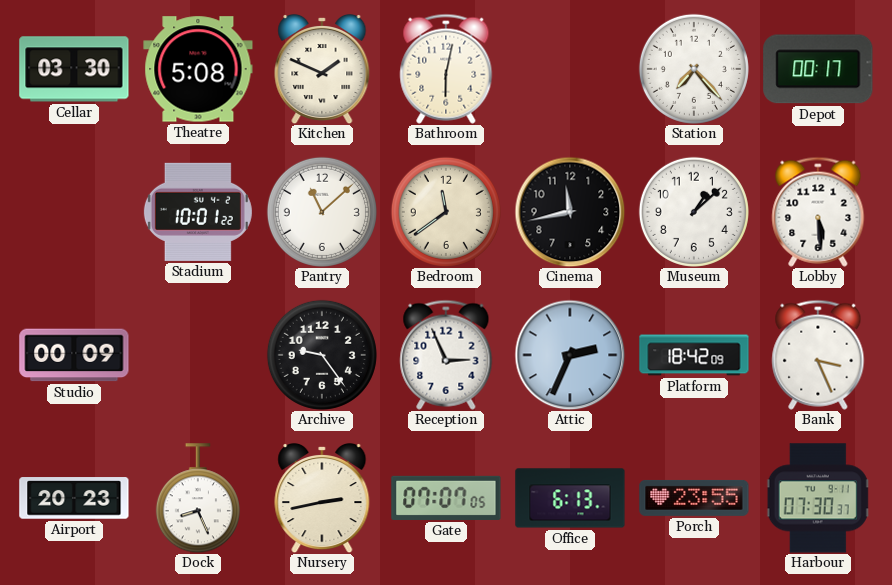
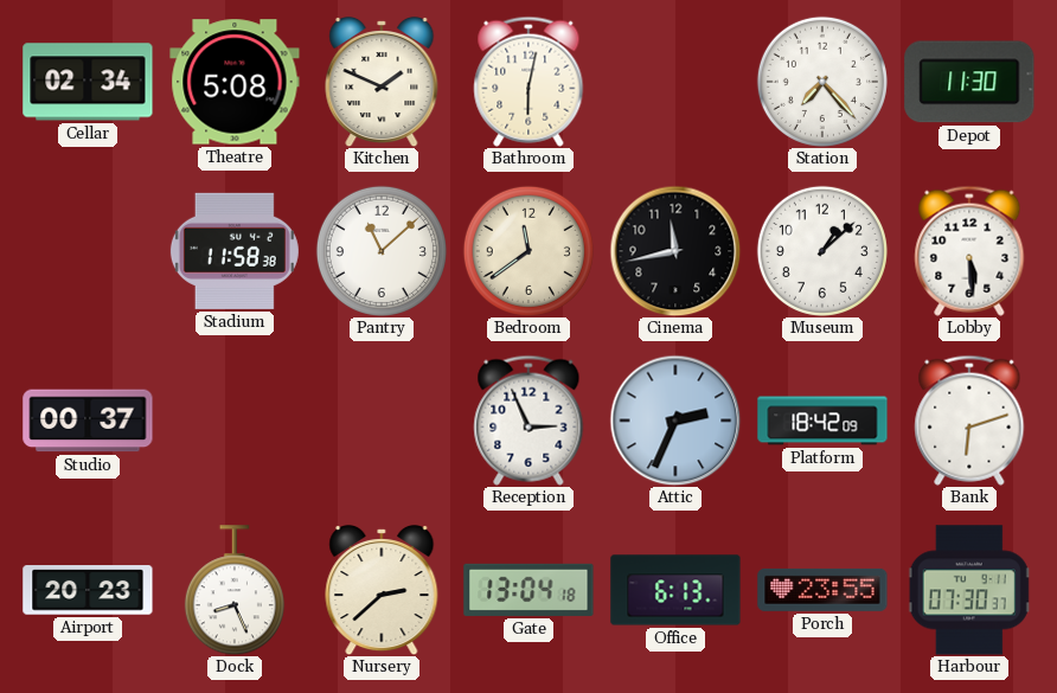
Cellar: 03:30 -> 02:34
Depot: 00:17 -> 11:30
Stadium: 10:01 -> 11:58
Studio: 00:09 -> 00:37
Archive: 9:24 -> none
Bank: 3:26 -> 6:12
Nursery: 2:43 -> 2:38
Gate: 07:07 -> 13:04
